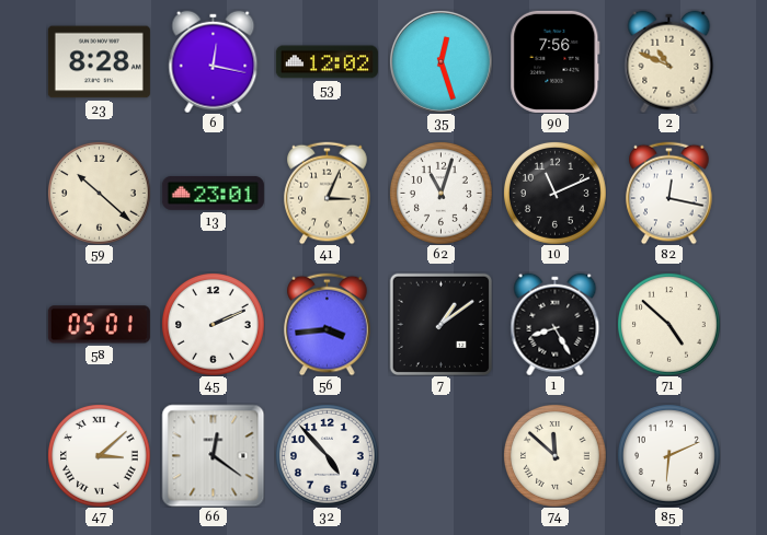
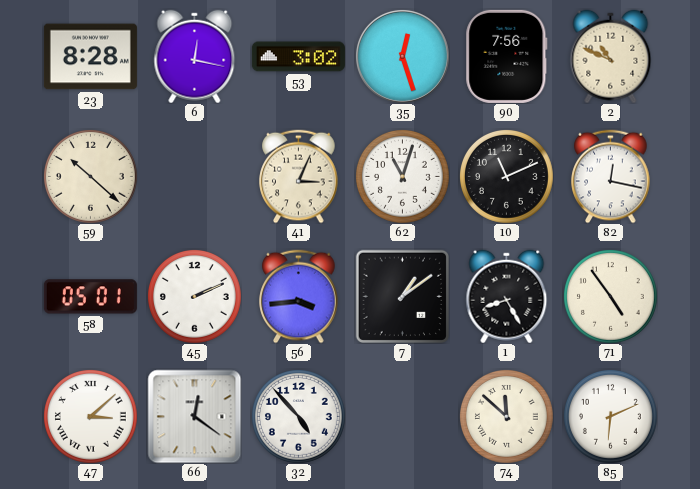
53: 12:02 -> 3:02
13: 23:01 -> none
71: 4:52 -> 4:54
